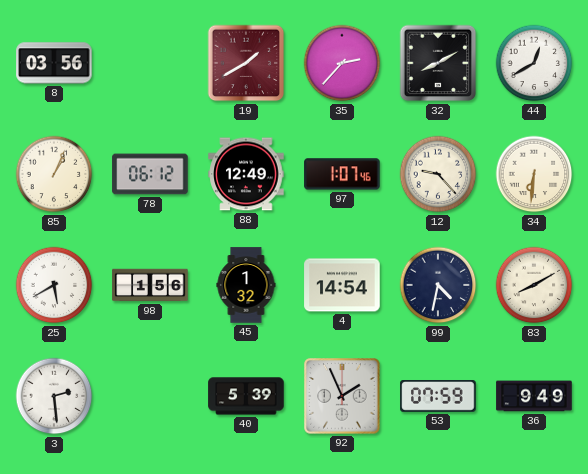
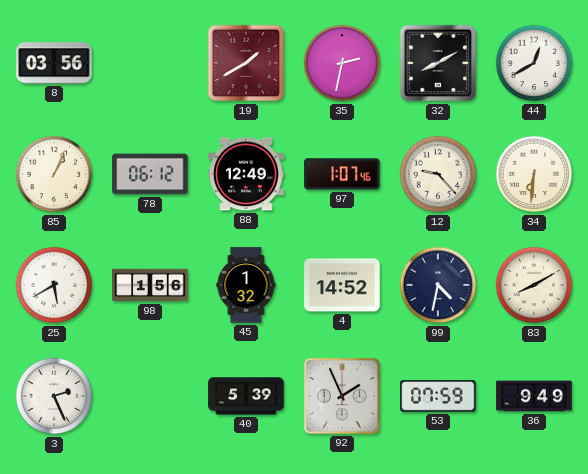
35: 2:37 -> 2:32
4: 14:54 -> 14:52
3: 2:29 -> 2:26
